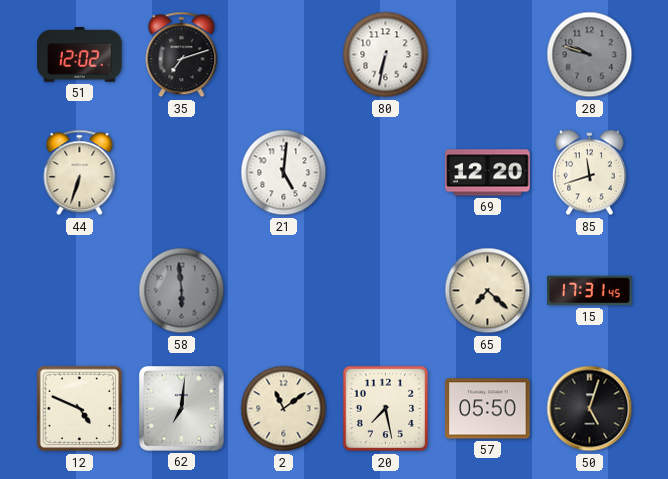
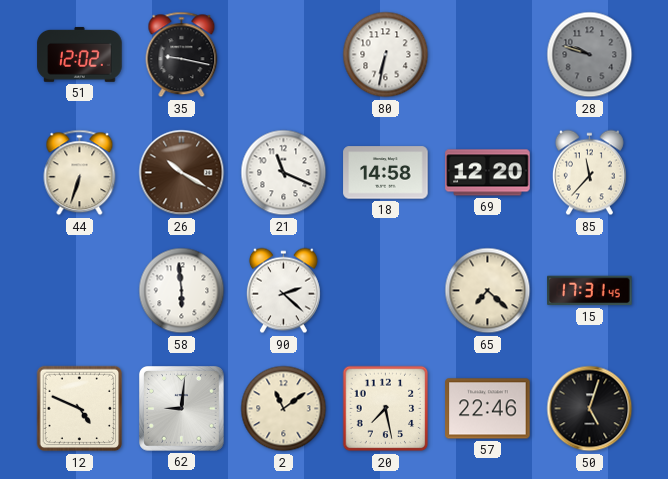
35: 7:12 -> 9:17
26: none -> 10:20
21: 5:01 -> 11:19
18: none -> 14:58
85: 11:42 -> 11:37
58 dial: grey -> white
90: none -> 2:22
62: 7:01 -> 9:01
57: 05:50 -> 22:46
